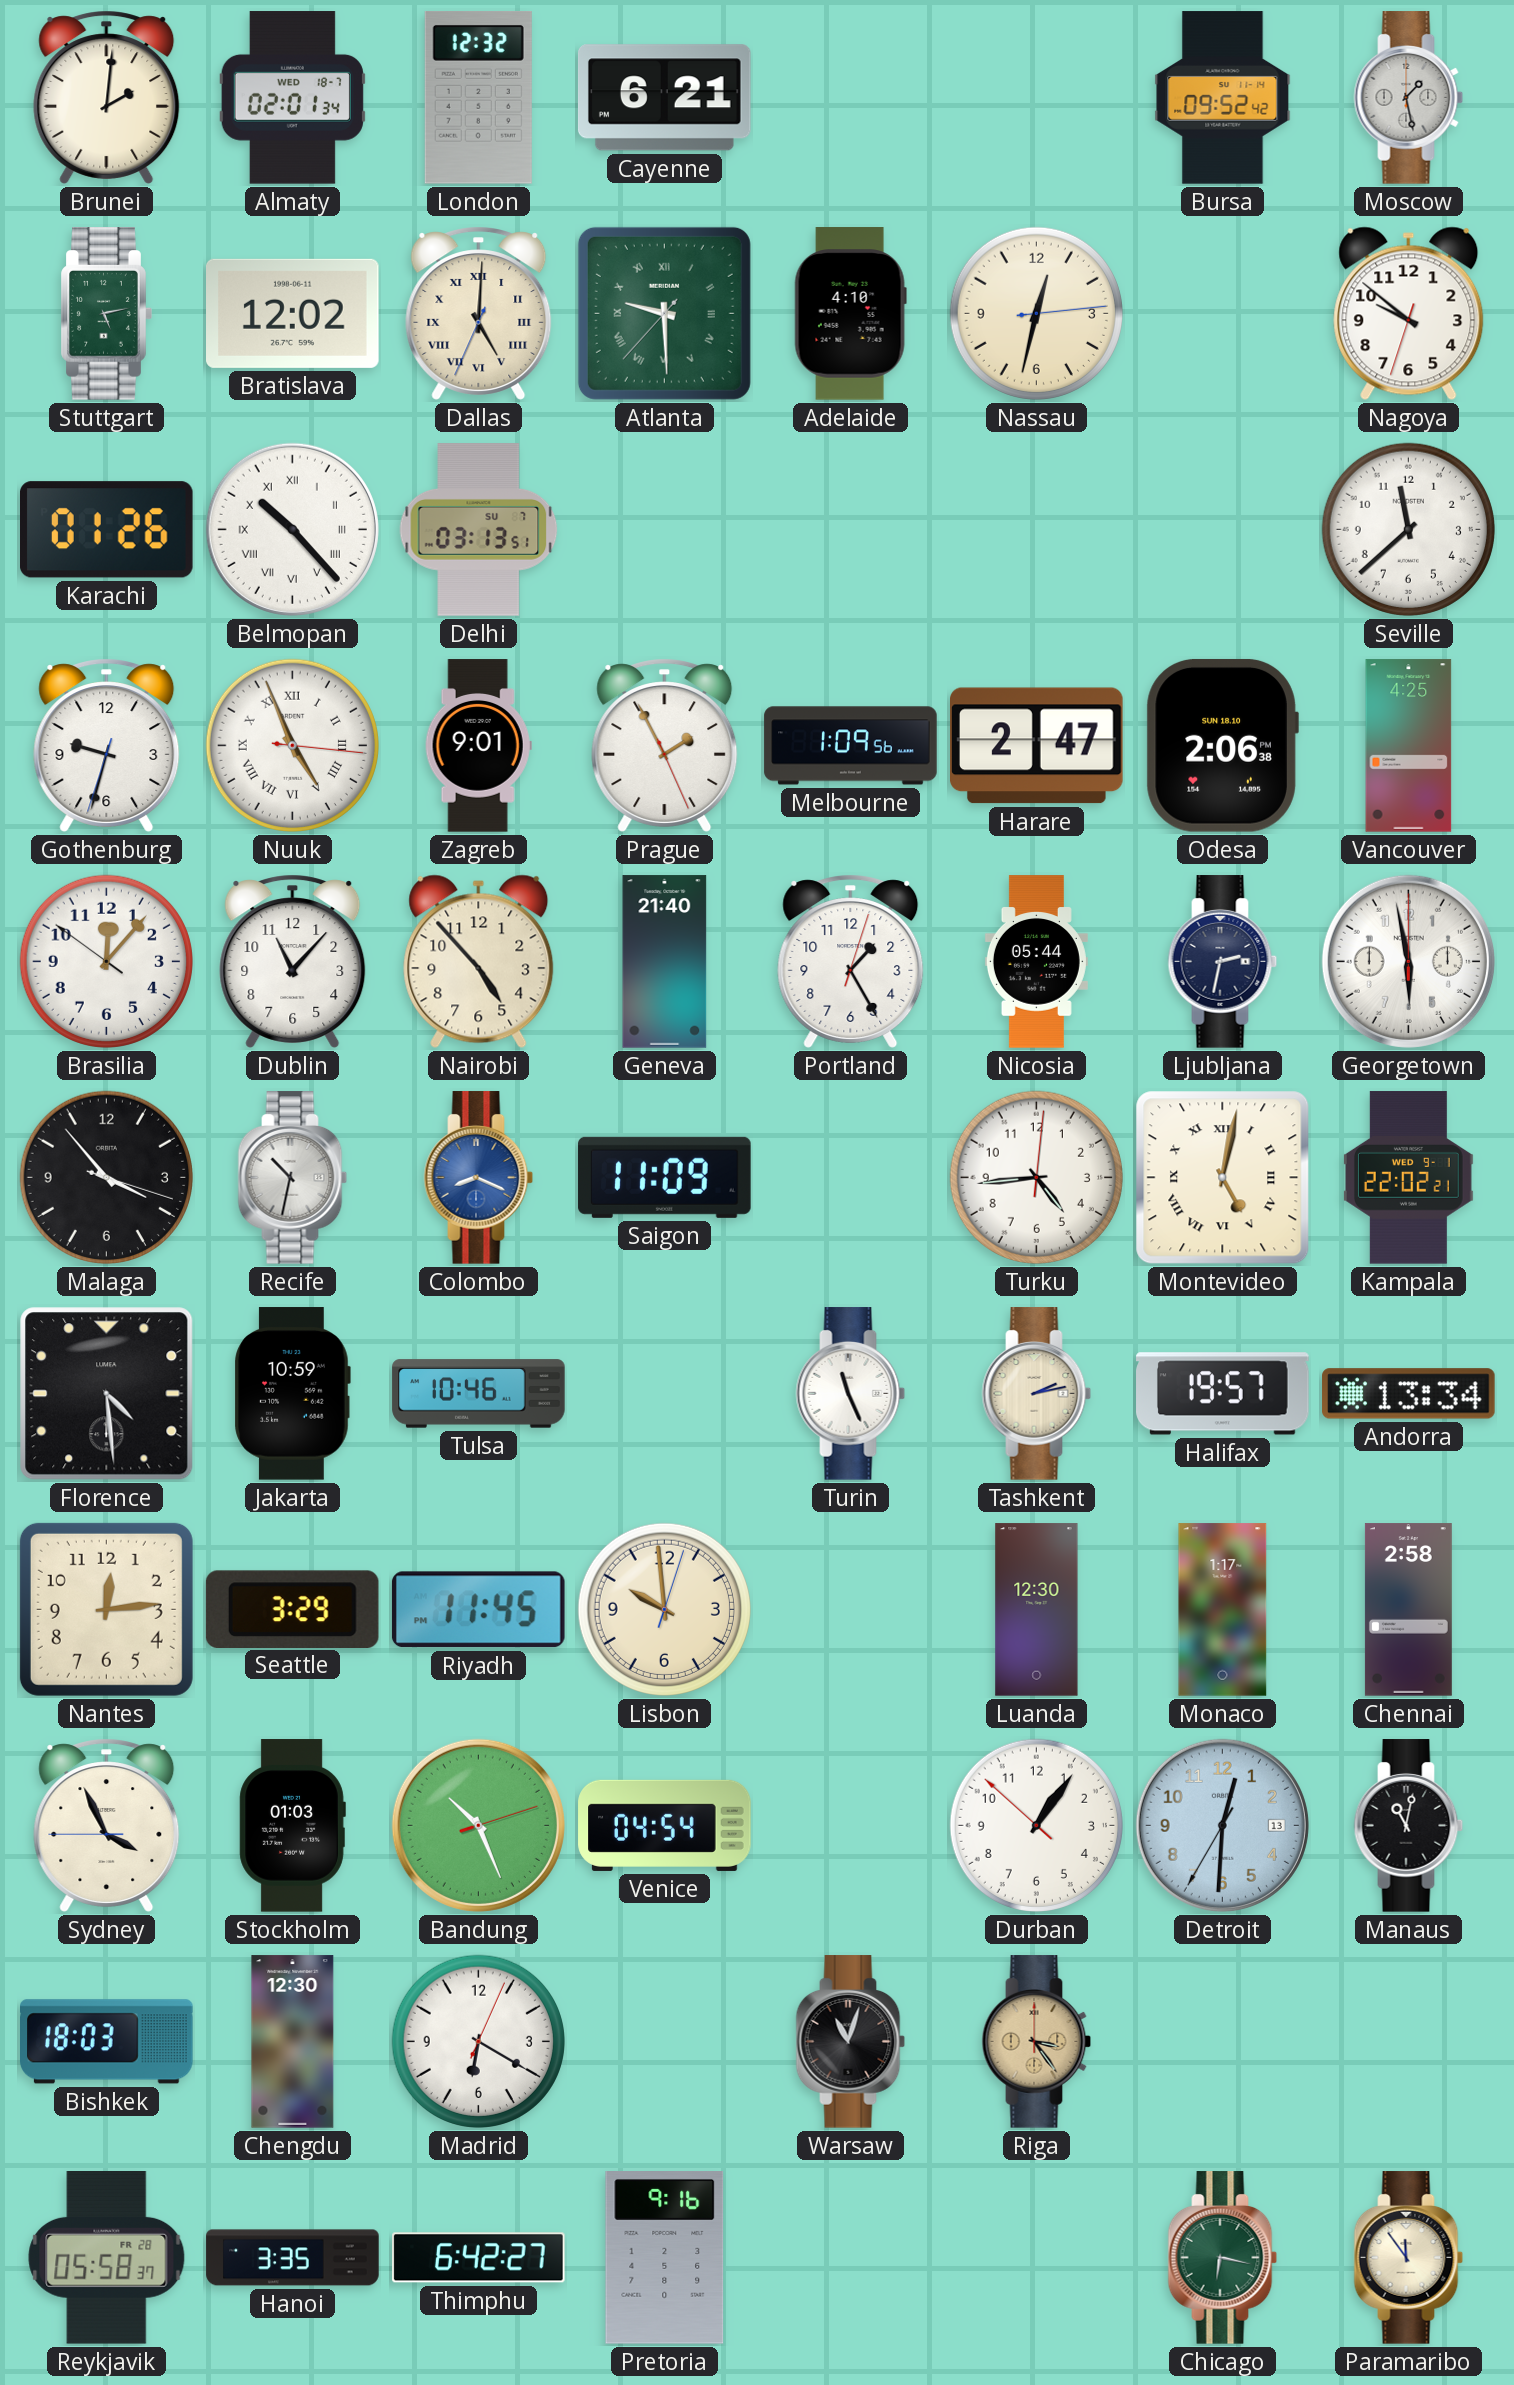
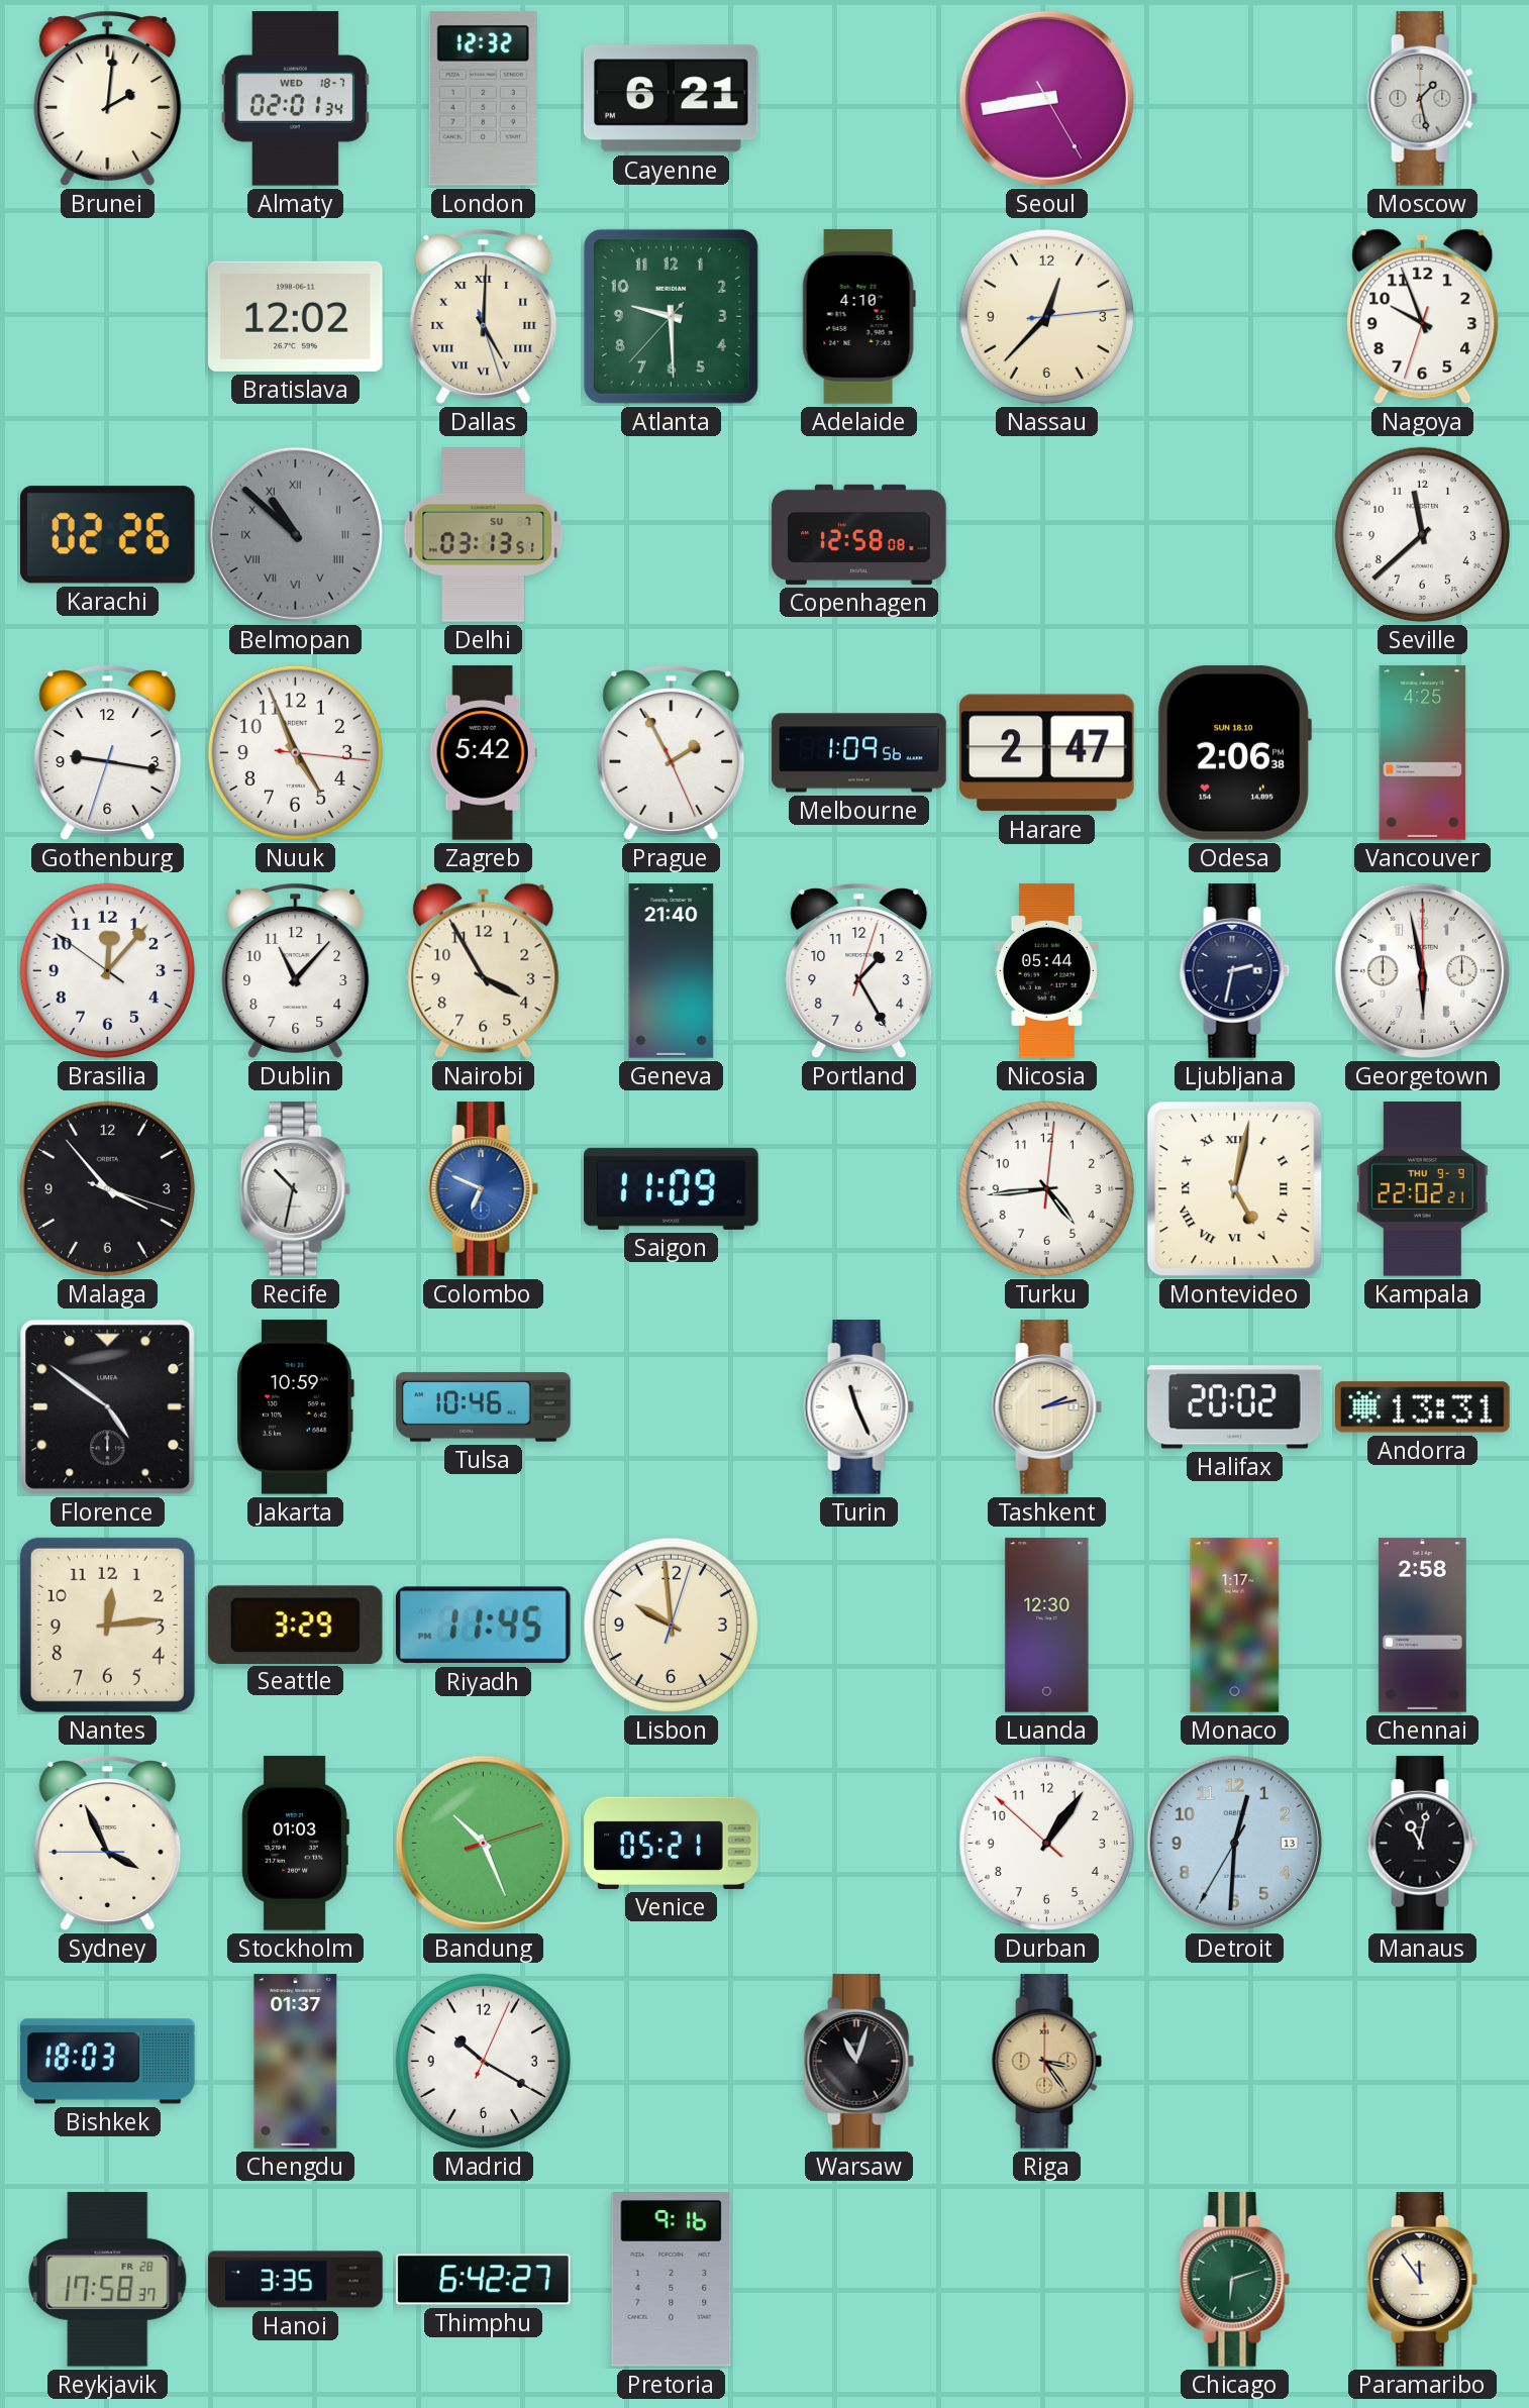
Seoul: none -> 8:43
Bursa: 09:52 -> none
Stuttgart: 5:13 -> none
Dallas: 5:00:34 -> 5:00:27
Atlanta numerals: Roman -> Arabic
Nassau: 12:32 -> 12:37
Nagoya: 9:51 -> 9:56
Karachi: 01:26 -> 02:26
Belmopan: 10:23 -> 10:52
Belmopan dial: white -> grey
Copenhagen: none -> 12:58
Gothenburg: 9:32 -> 9:16
Nuuk numerals: Roman -> Arabic
Zagreb: 9:01 -> 5:42
Nairobi: 4:53 -> 3:55
Colombo: 8:19 -> 6:49
Kampala date: WED 9-1 -> THU 9-9
Florence: 4:29 -> 4:51
Halifax: 19:57 -> 20:02
Andorra: 13:34 -> 13:31
Venice: 04:54 -> 05:21
Chengdu: 12:30 -> 01:37
Madrid: 6:20 -> 10:20
Reykjavik: 05:58 -> 17:58
Chicago: 6:17 -> 6:12
